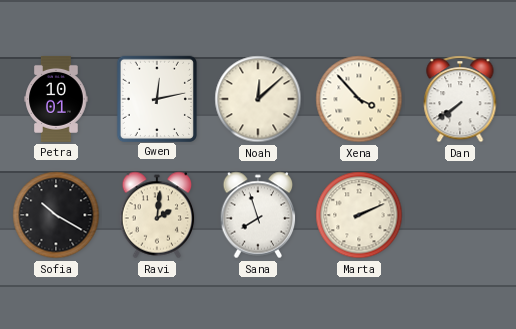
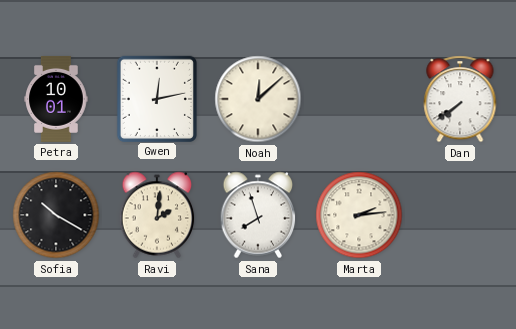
Xena: 3:53 -> none
Marta: 2:11 -> 2:14
